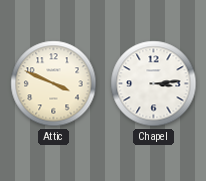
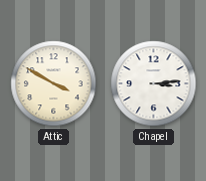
Attic: 3:49 -> 3:50
